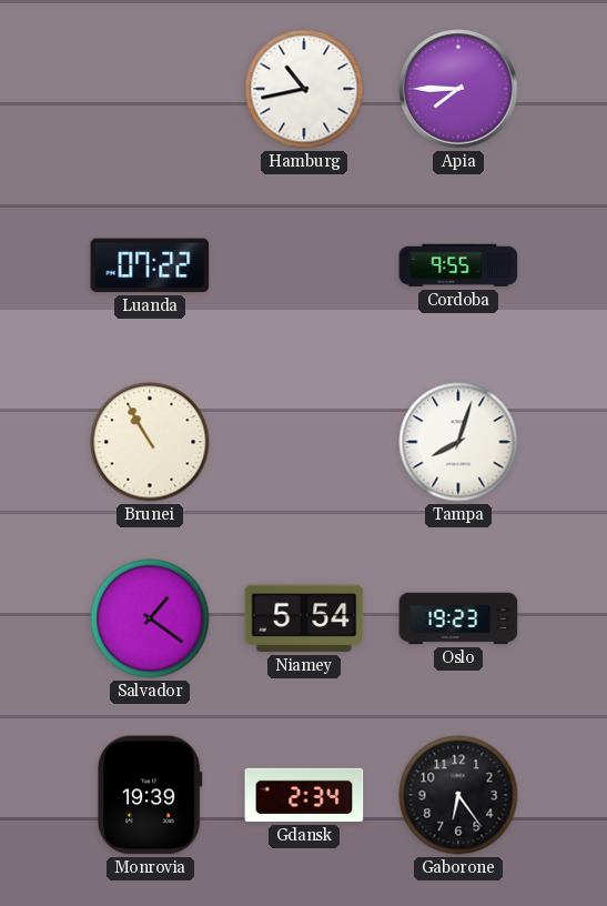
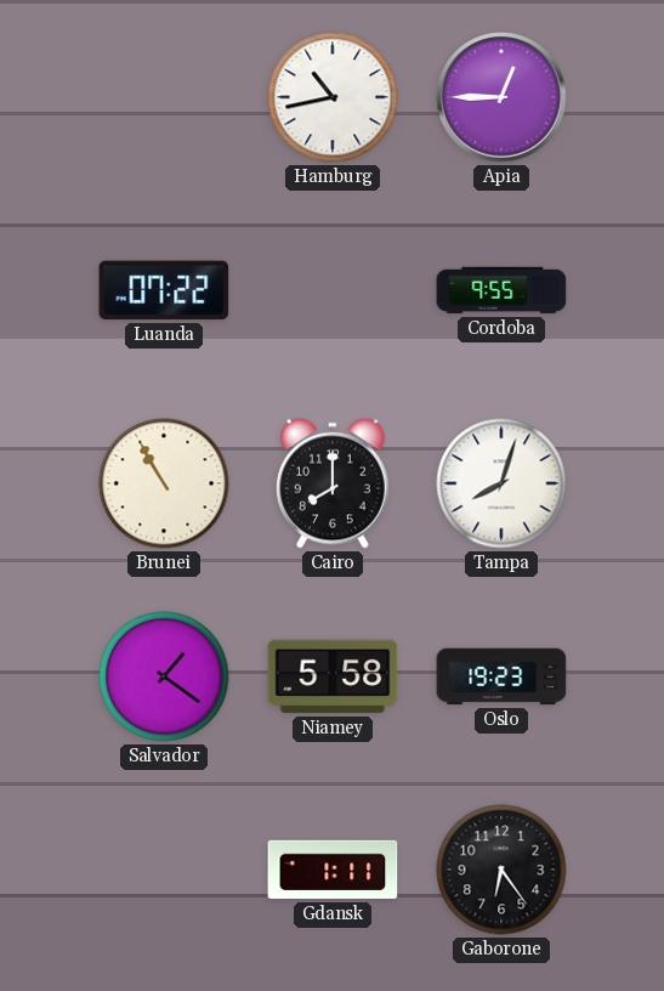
Apia: 7:45 -> 12:45
Cairo: none -> 8:00
Niamey: 5:54 -> 5:58
Monrovia: 19:39 -> none
Gdansk: 2:34 -> 1:11
